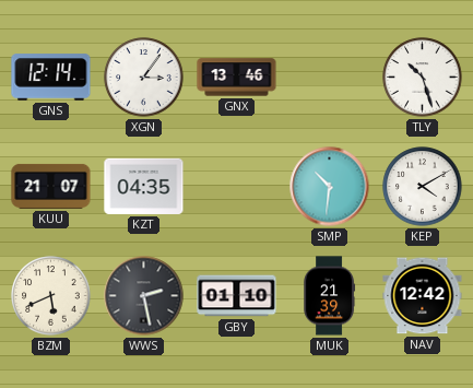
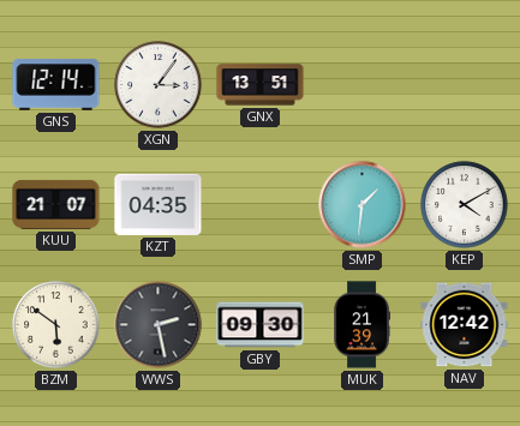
GNX: 13:46 -> 13:51
TLY: 10:27 -> none
SMP: 10:31 -> 1:31
BZM: 5:41 -> 5:51
GBY: 01:10 -> 09:30
